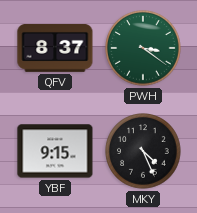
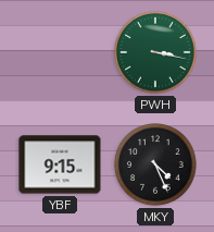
QFV: 8:37 -> none
PWH: 3:21 -> 3:17
